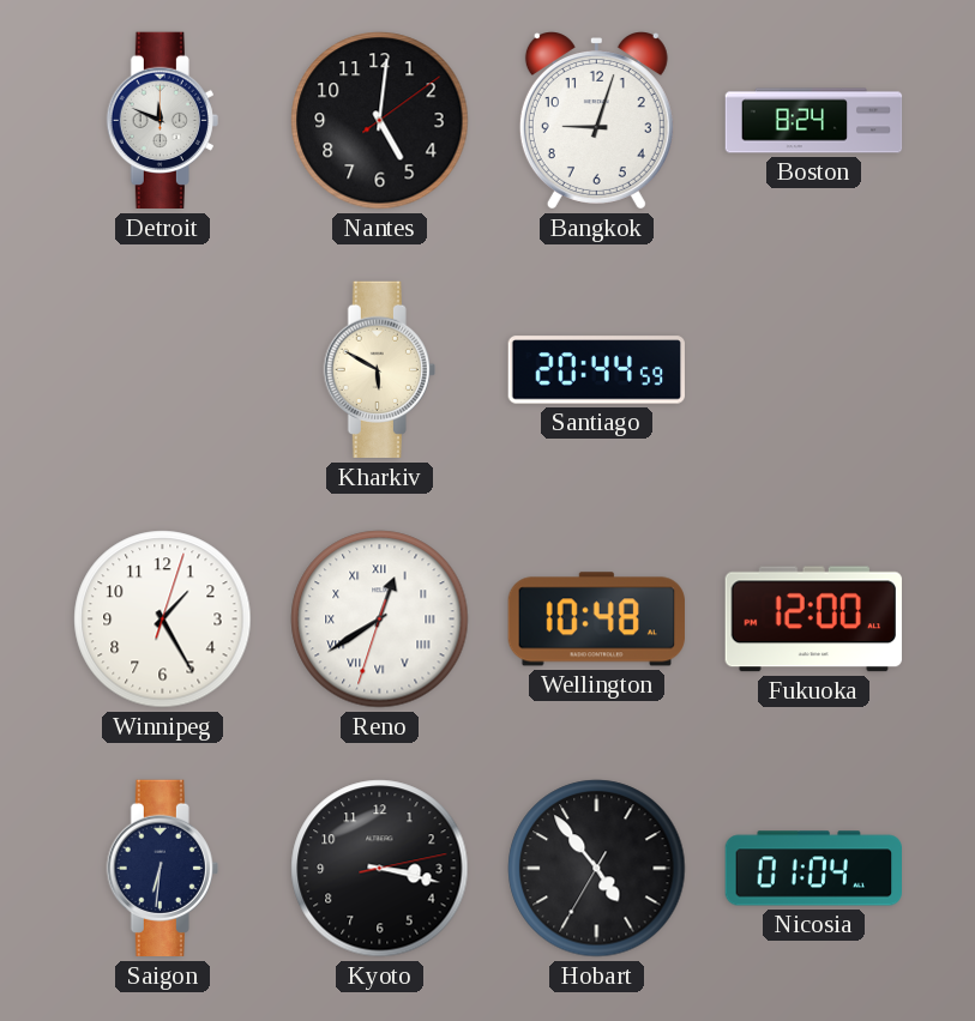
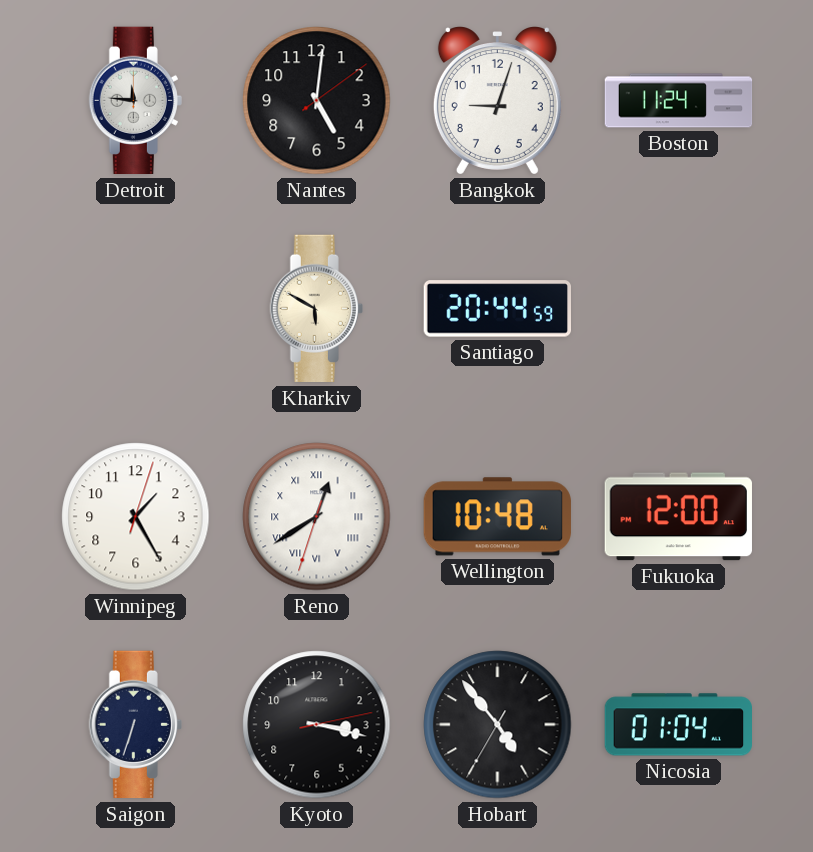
Detroit: 11:49 -> 11:46
Boston: 8:24 -> 11:24
Saigon: 6:31 -> 6:33
